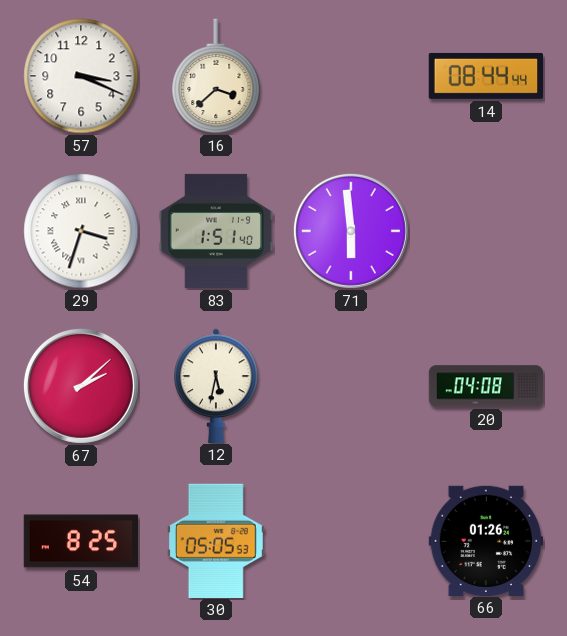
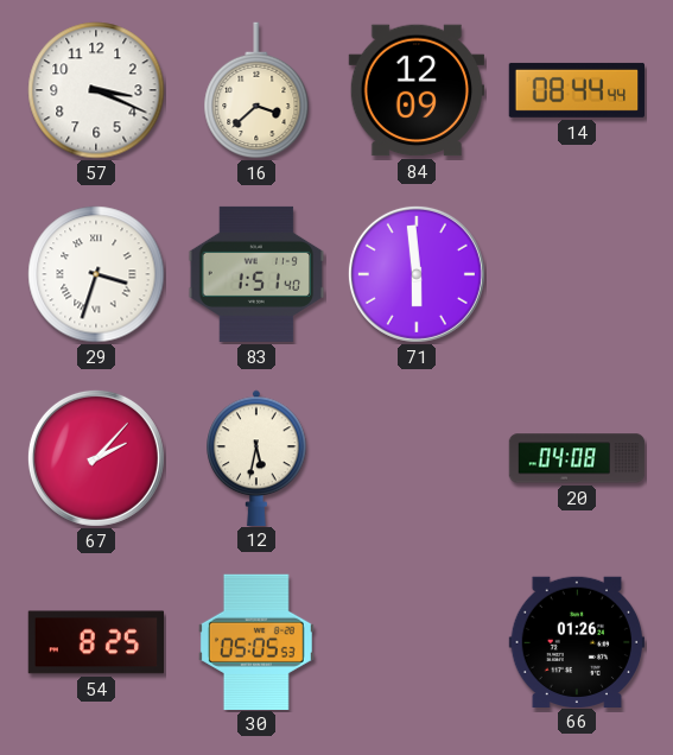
84: none -> 12:09
67: 2:08 -> 2:07
